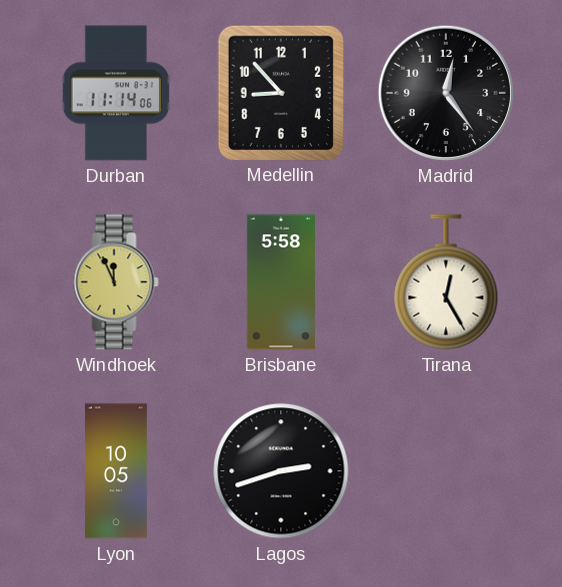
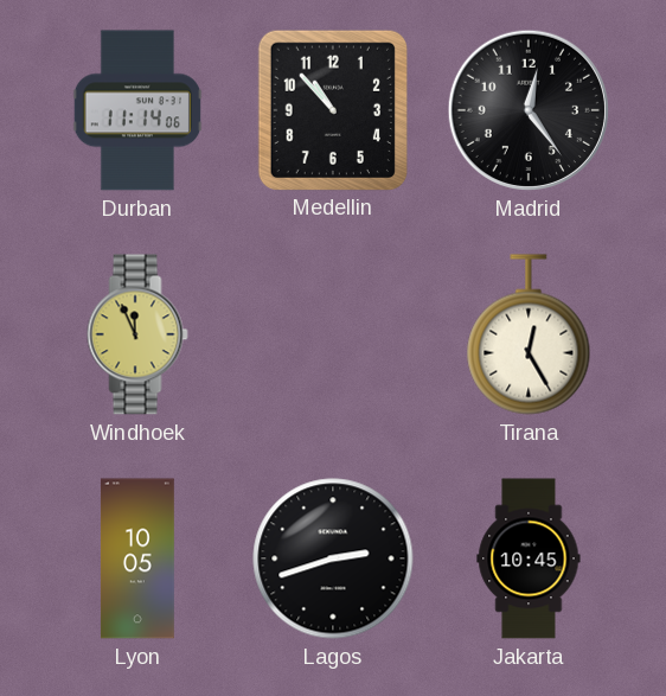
Medellin: 8:53 -> 10:53
Brisbane: 5:58 -> none
Jakarta: none -> 10:45
